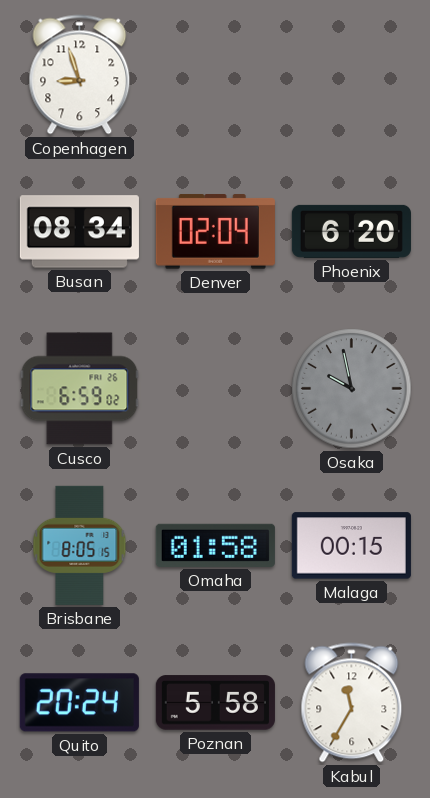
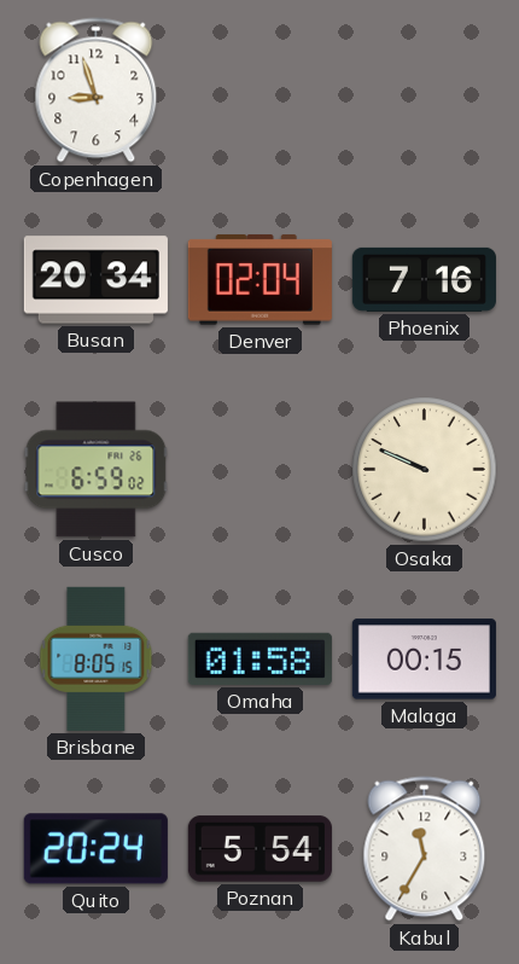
Busan: 08:34 -> 20:34
Phoenix: 6:20 -> 7:16
Osaka: 9:58 -> 9:49
Osaka dial: grey -> cream
Poznan: 5:58 -> 5:54
